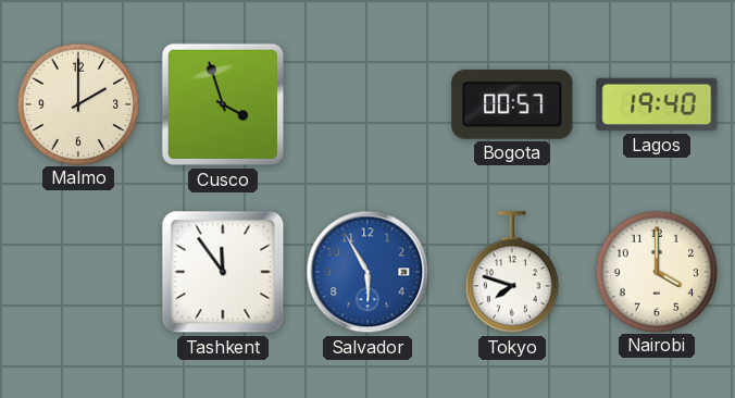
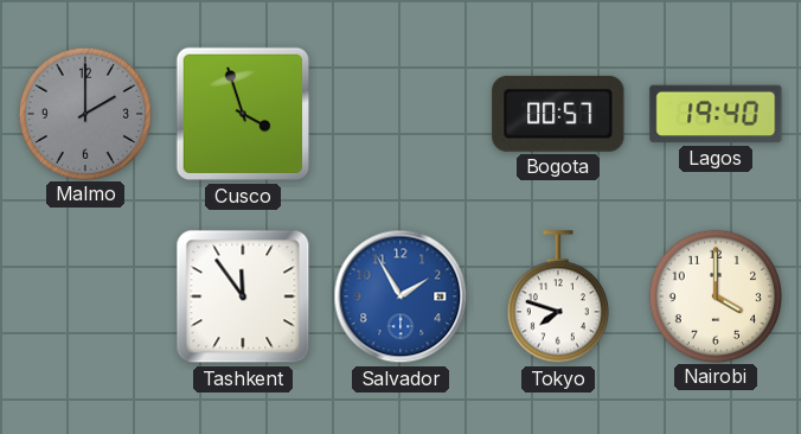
Malmo dial: cream -> grey
Salvador: 5:55 -> 1:55
